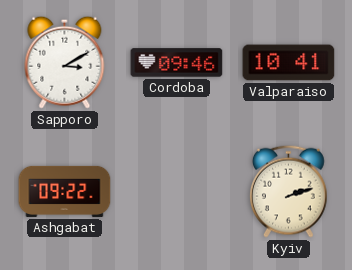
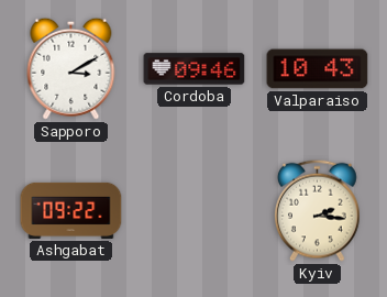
Valparaiso: 10:41 -> 10:43
Kyiv: 2:12 -> 2:16
